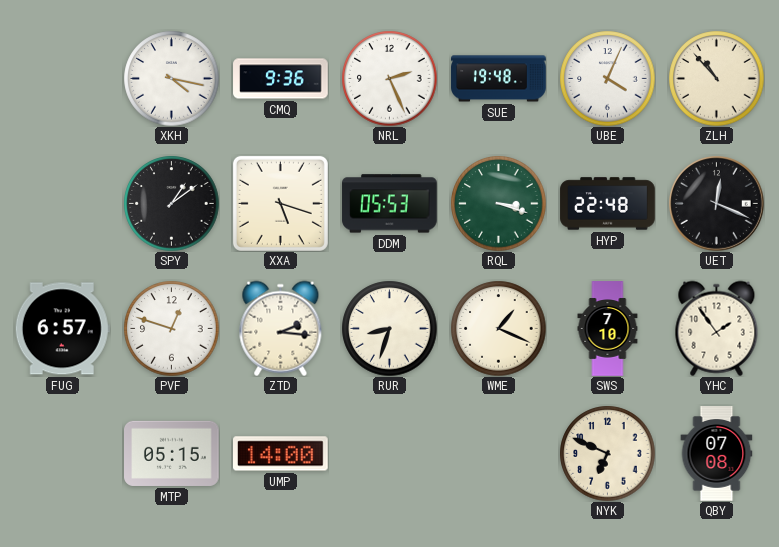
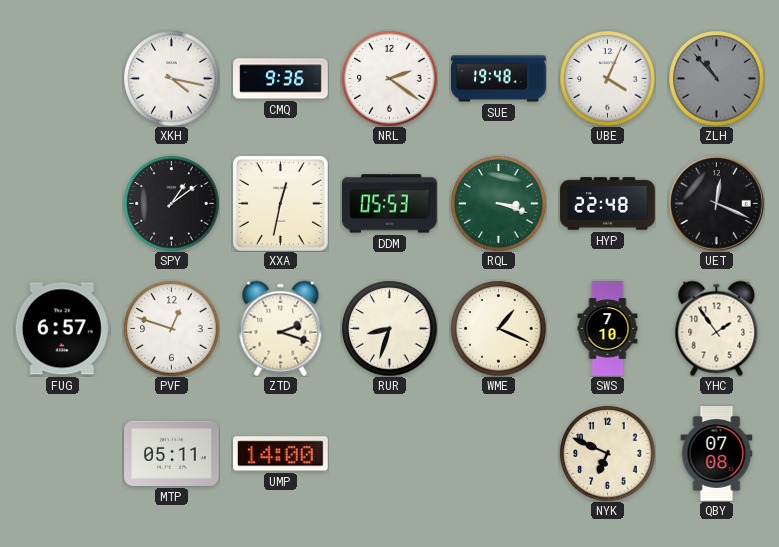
NRL: 2:26 -> 2:21
ZLH dial: cream -> grey
XXA: 5:18 -> 12:32
ZTD: 2:16 -> 2:18
MTP: 05:15 -> 05:11
